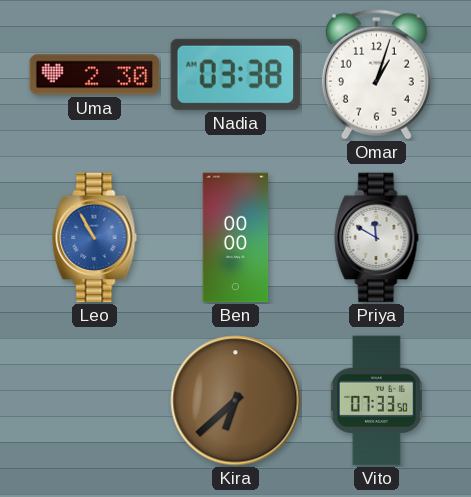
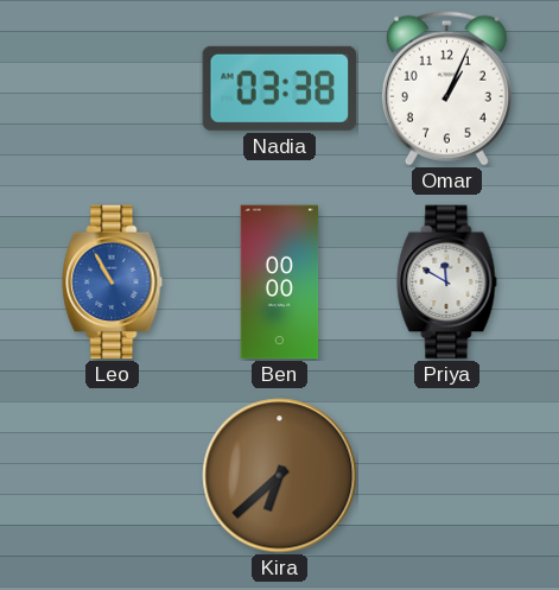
Uma: 2:30 -> none
Omar: 1:03 -> 1:04
Vito: 07:33 -> none
